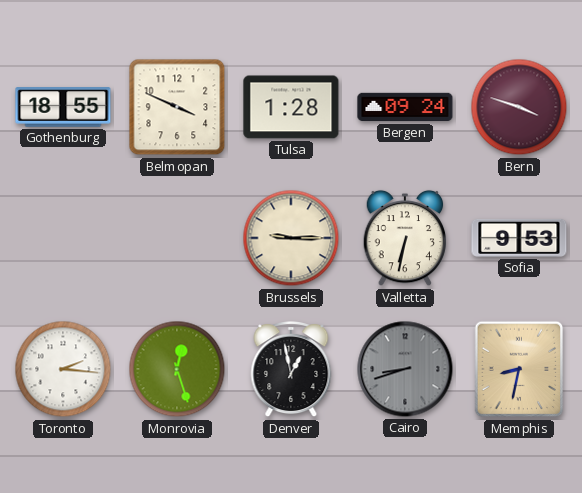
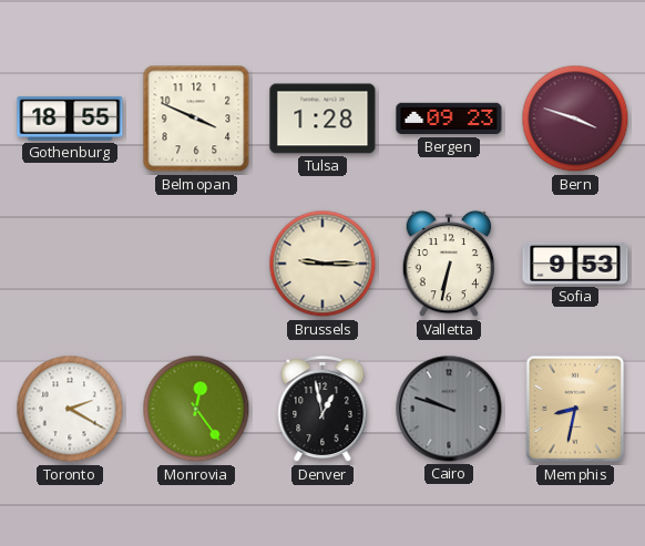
Bergen: 09:24 -> 09:23
Toronto: 2:16 -> 2:20
Monrovia: 12:27 -> 12:24
Cairo: 8:42 -> 9:48
